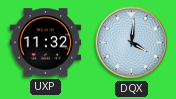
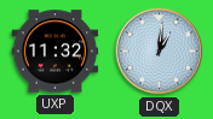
DQX: 4:01 -> 1:01
